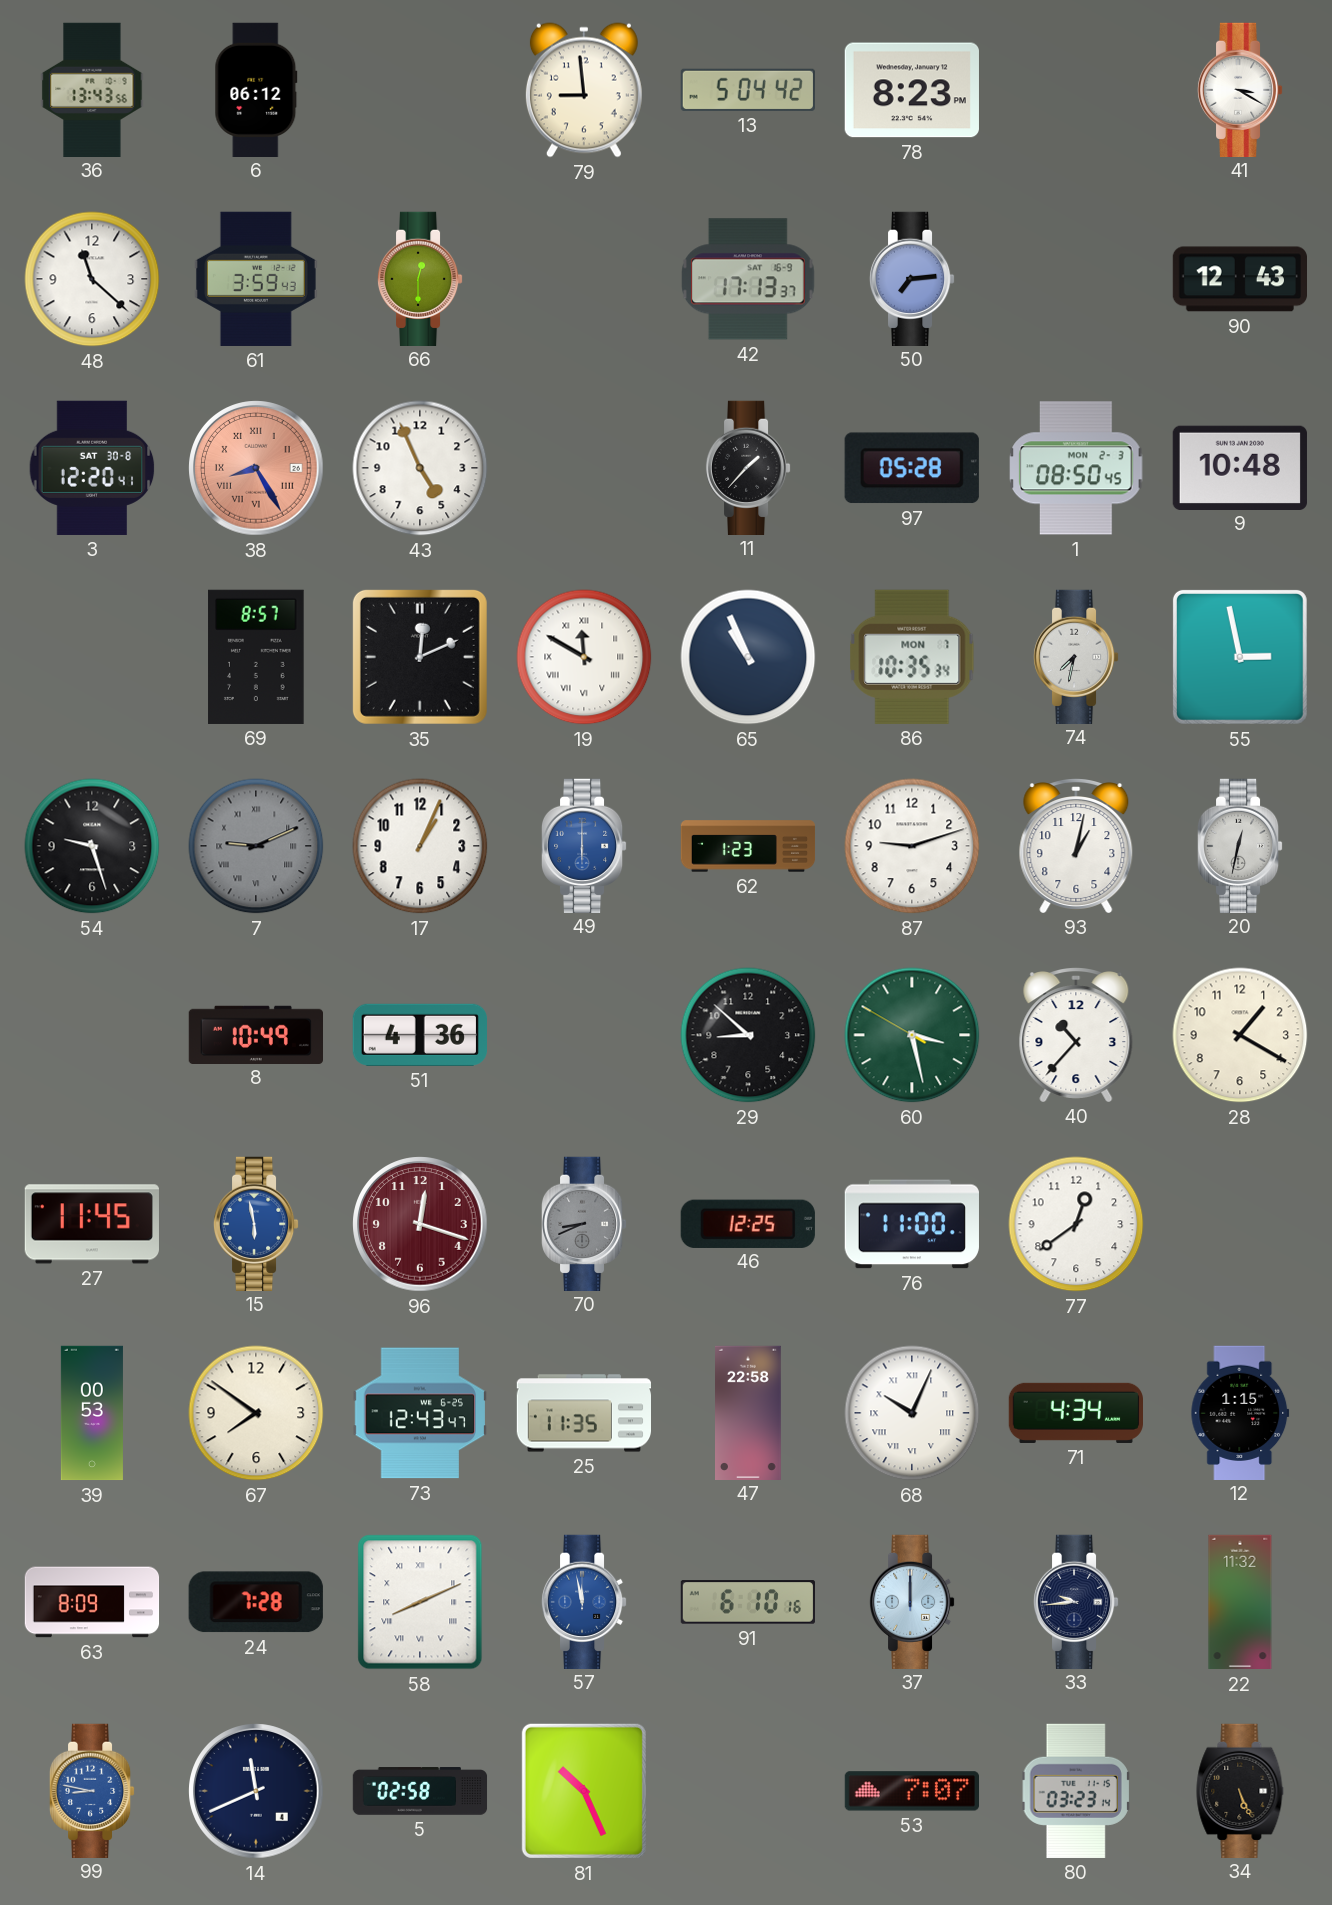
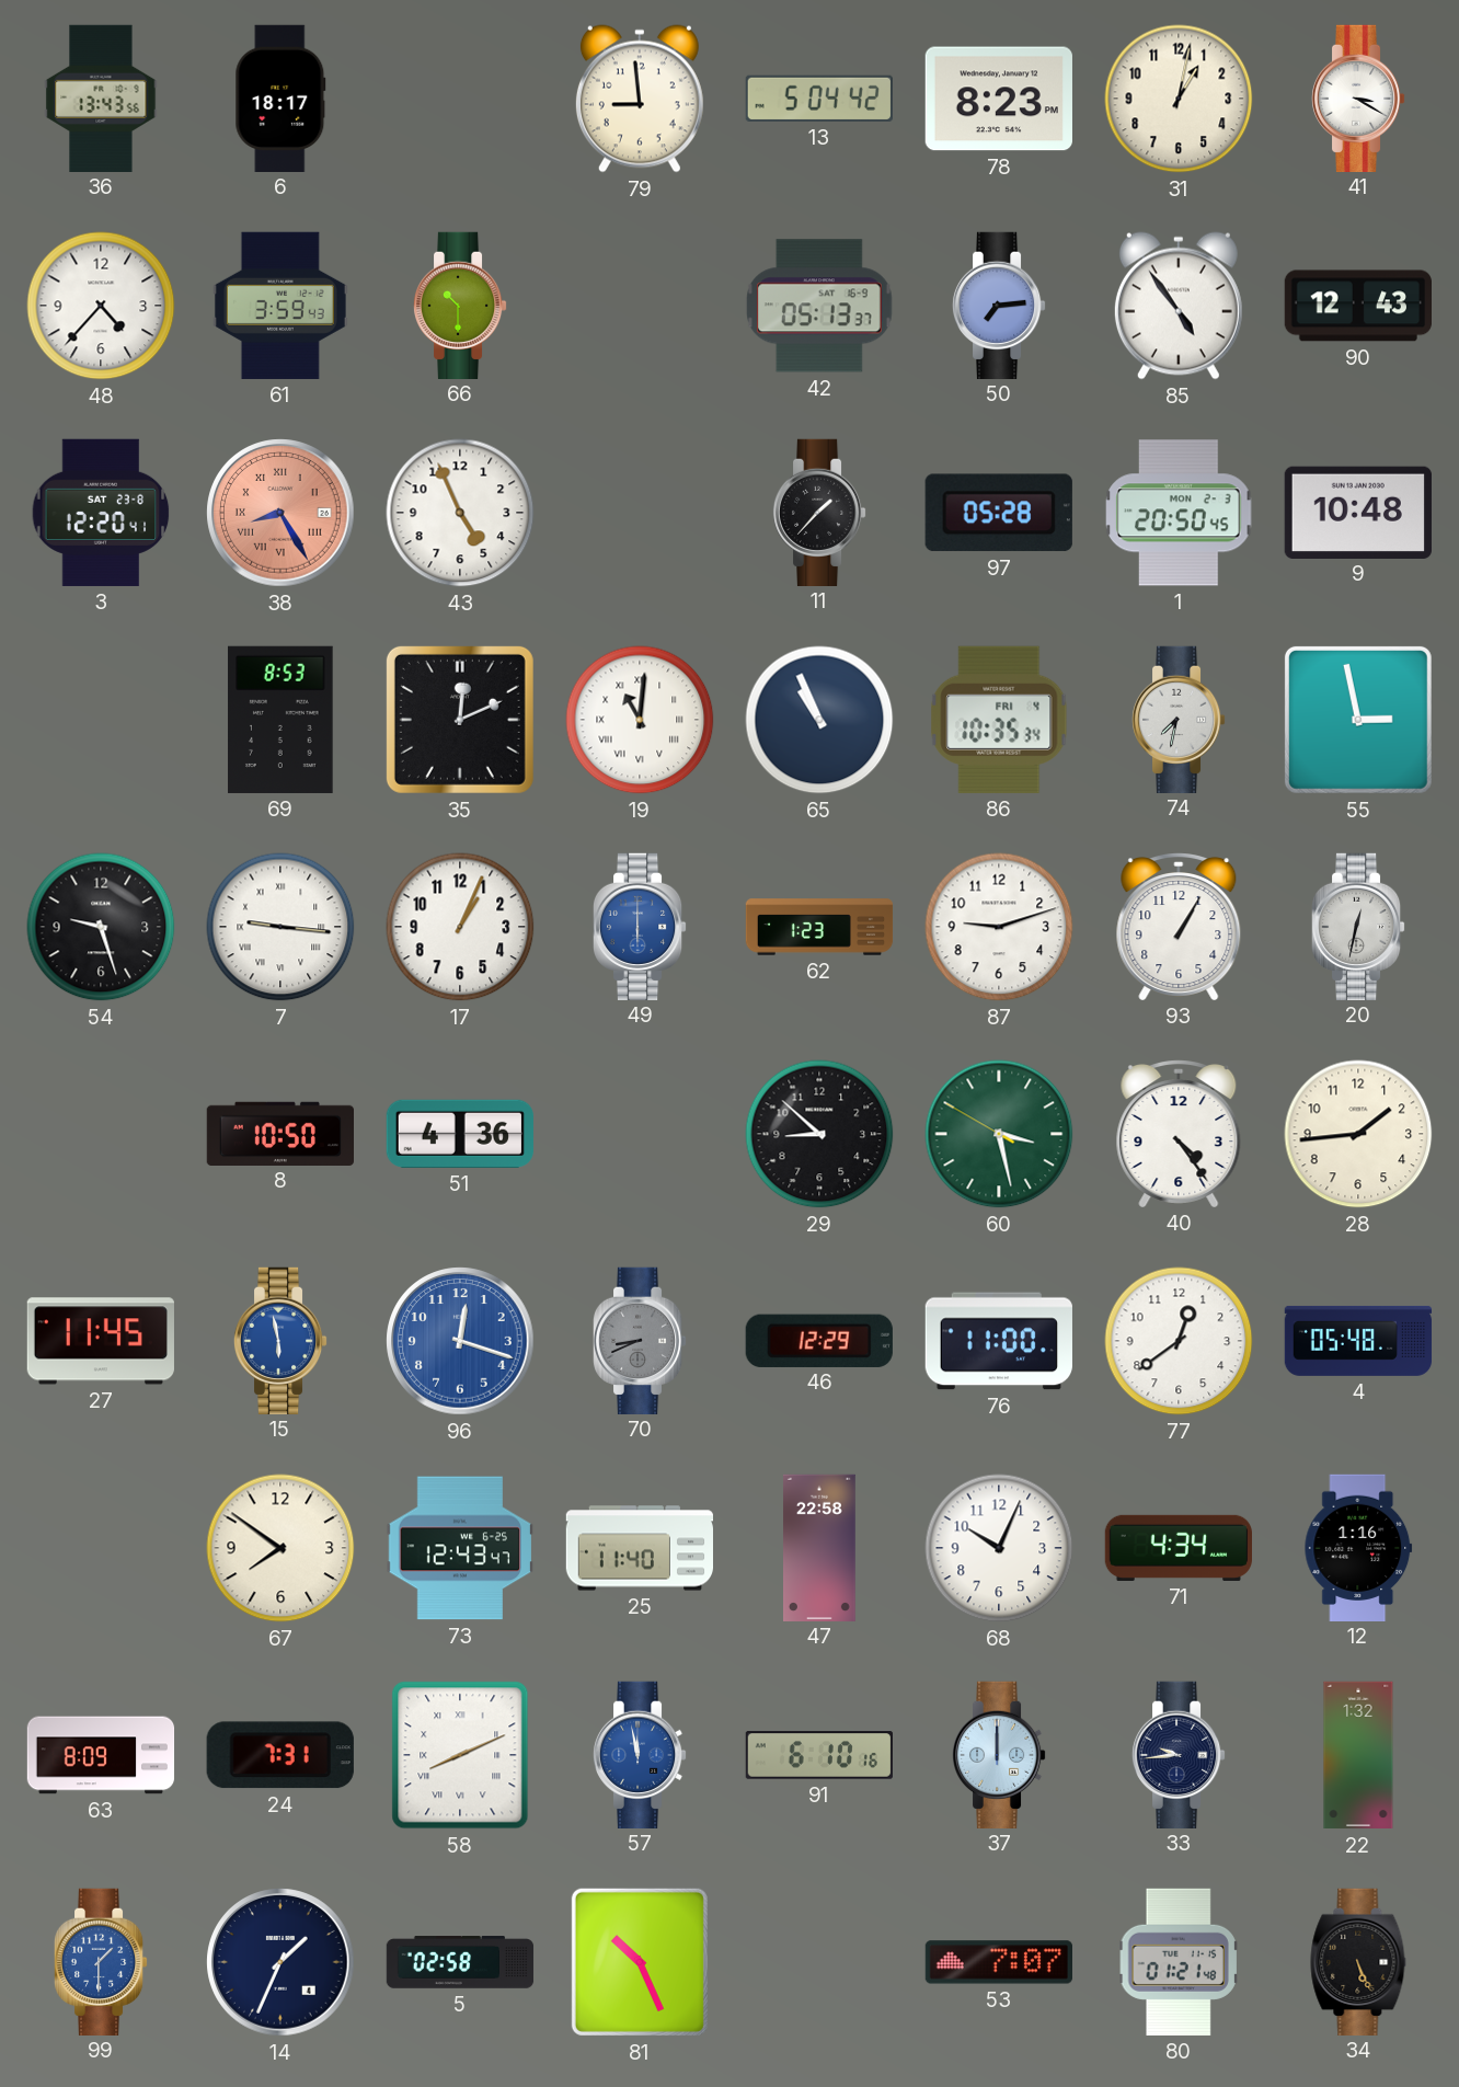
6: 06:12 -> 18:17
31: none -> 1:02
48: 11:22 -> 4:37
66: 12:30 -> 10:30
42: 17:13 -> 05:13
85: none -> 4:54
3 date: SAT 30-8 -> SAT 23-8
1: 08:50 -> 20:50
69: 8:57 -> 8:53
19: 11:50 -> 11:01
86 date: MON 7 -> FRI 4
7: 9:11 -> 9:16
7 dial: grey -> white
93: 1:02 -> 1:05
8: 10:49 -> 10:50
40: 10:37 -> 4:24
28: 1:20 -> 1:44
96 dial: burgundy -> blue
46: 12:25 -> 12:29
4: none -> 05:48
39: 00:53 -> none
25: 11:35 -> 11:40
68 numerals: Roman -> Arabic
12: 1:15 -> 1:16
24: 7:28 -> 7:31
22: 11:32 -> 1:32
99: 8:47 -> 1:30
14: 11:41 -> 1:34
80: 03:23 -> 01:21
